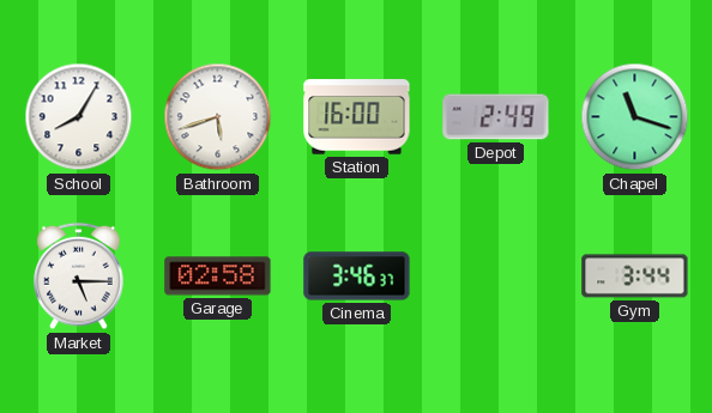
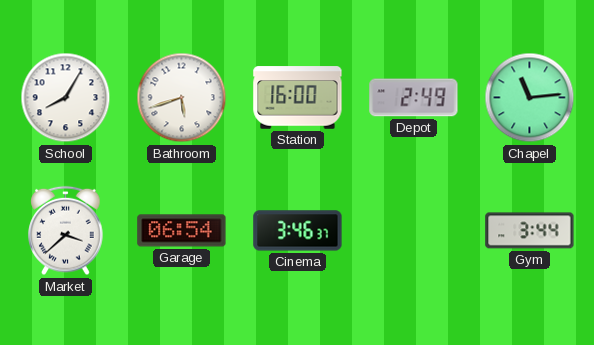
Chapel: 11:18 -> 11:14
Market: 5:15 -> 3:38
Garage: 02:58 -> 06:54
